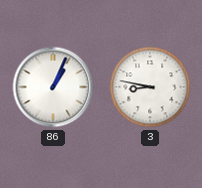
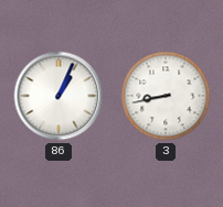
3: 8:47 -> 8:43
